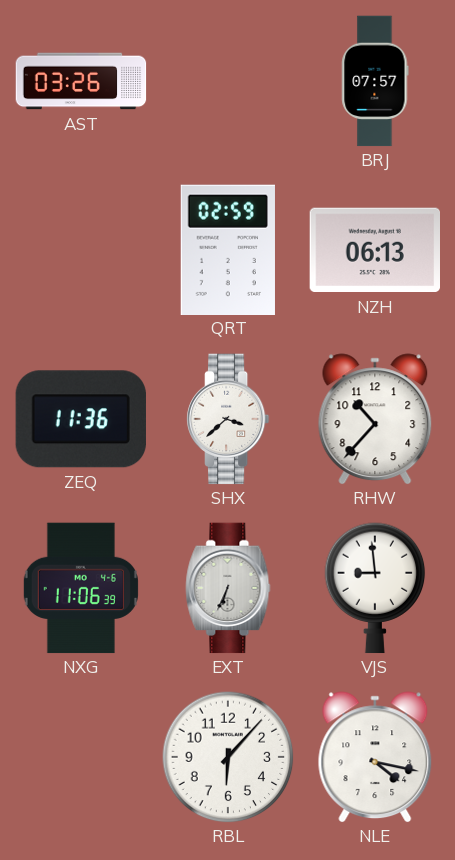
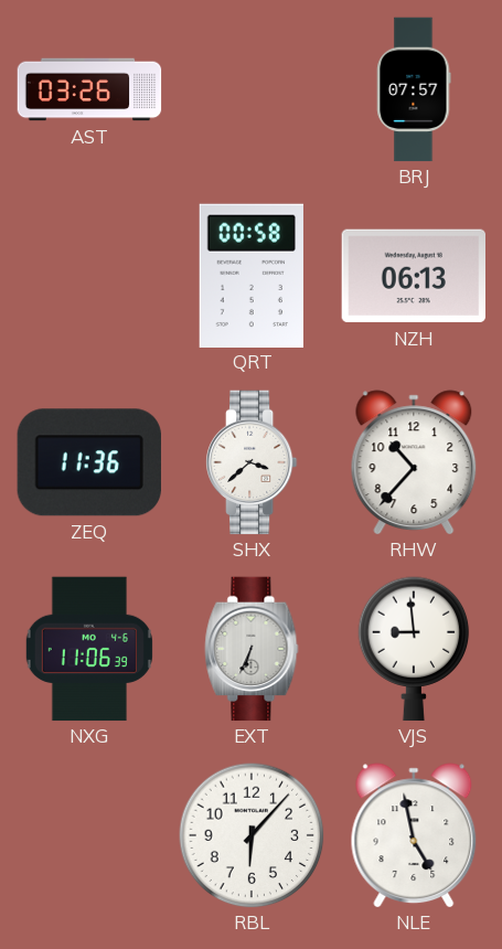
QRT: 02:59 -> 00:58
NLE: 4:17 -> 4:58
